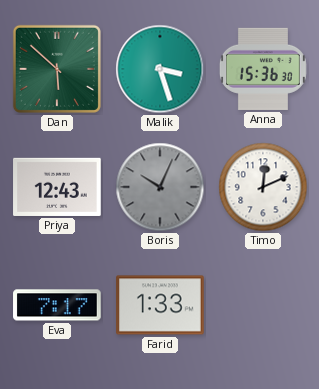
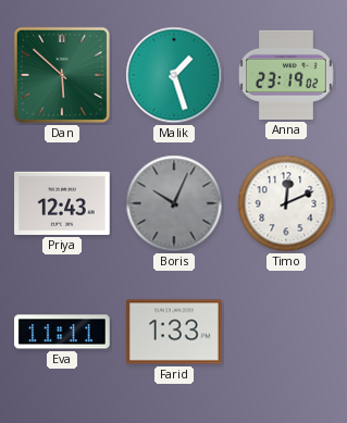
Malik: 3:27 -> 1:27
Anna: 15:36 -> 23:19
Eva: 7:17 -> 11:11
